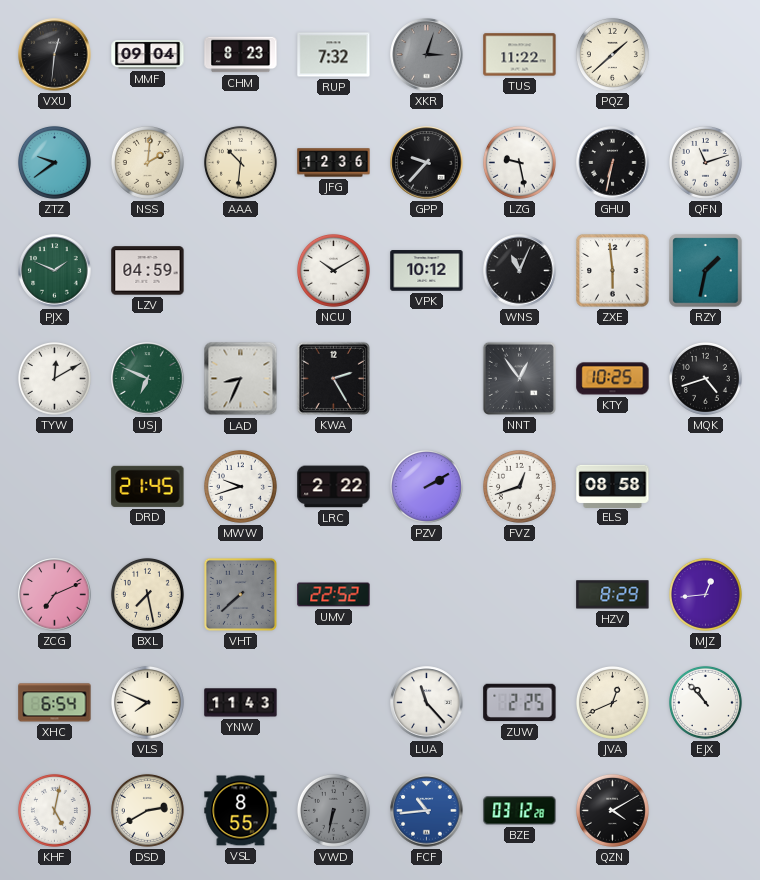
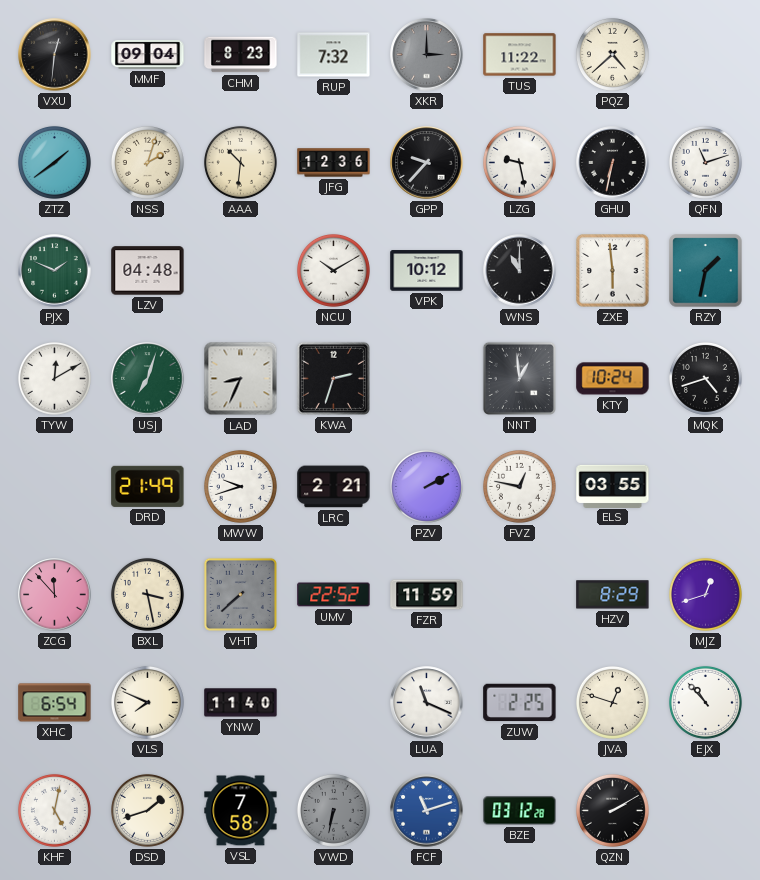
XKR: 3:03 -> 3:00
PQZ: 1:38 -> 4:38
ZTZ: 9:39 -> 1:39
NSS: 2:01 -> 2:03
LZV: 04:59 -> 04:48
WNS: 11:04 -> 11:00
USJ: 6:49 -> 7:03
KWA: 2:25 -> 2:33
NNT: 12:54 -> 12:59
KTY: 10:25 -> 10:24
DRD: 21:45 -> 21:49
LRC: 2:22 -> 2:21
FVZ: 12:42 -> 12:47
ELS: 08:58 -> 03:55
ZCG: 7:11 -> 11:53
BXL: 7:28 -> 3:28
FZR: none -> 11:59
MJZ: 12:44 -> 12:42
YNW: 11:43 -> 11:40
LUA: 11:23 -> 11:19
JVA: 12:41 -> 12:48
DSD: 2:40 -> 1:42
VSL: 8:55 -> 7:58
FCF: 10:44 -> 11:12
QZN: 4:10 -> 2:10
